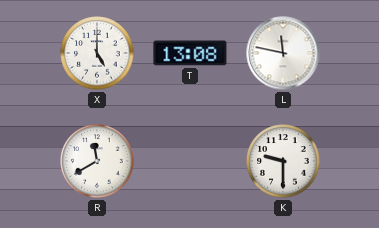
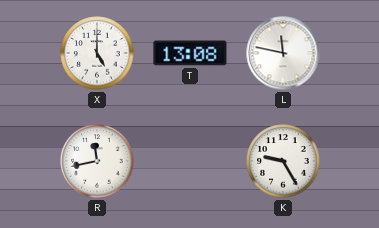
R: 11:40 -> 11:43
K: 9:30 -> 9:25
